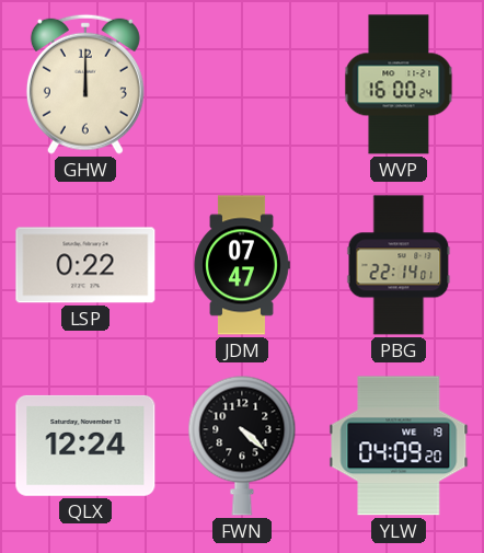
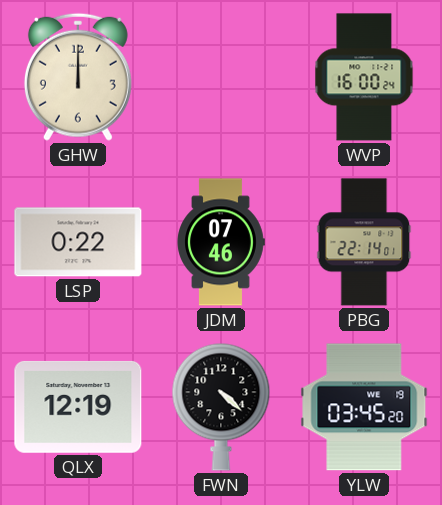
JDM: 07:47 -> 07:46
QLX: 12:24 -> 12:19
YLW: 04:09 -> 03:45
